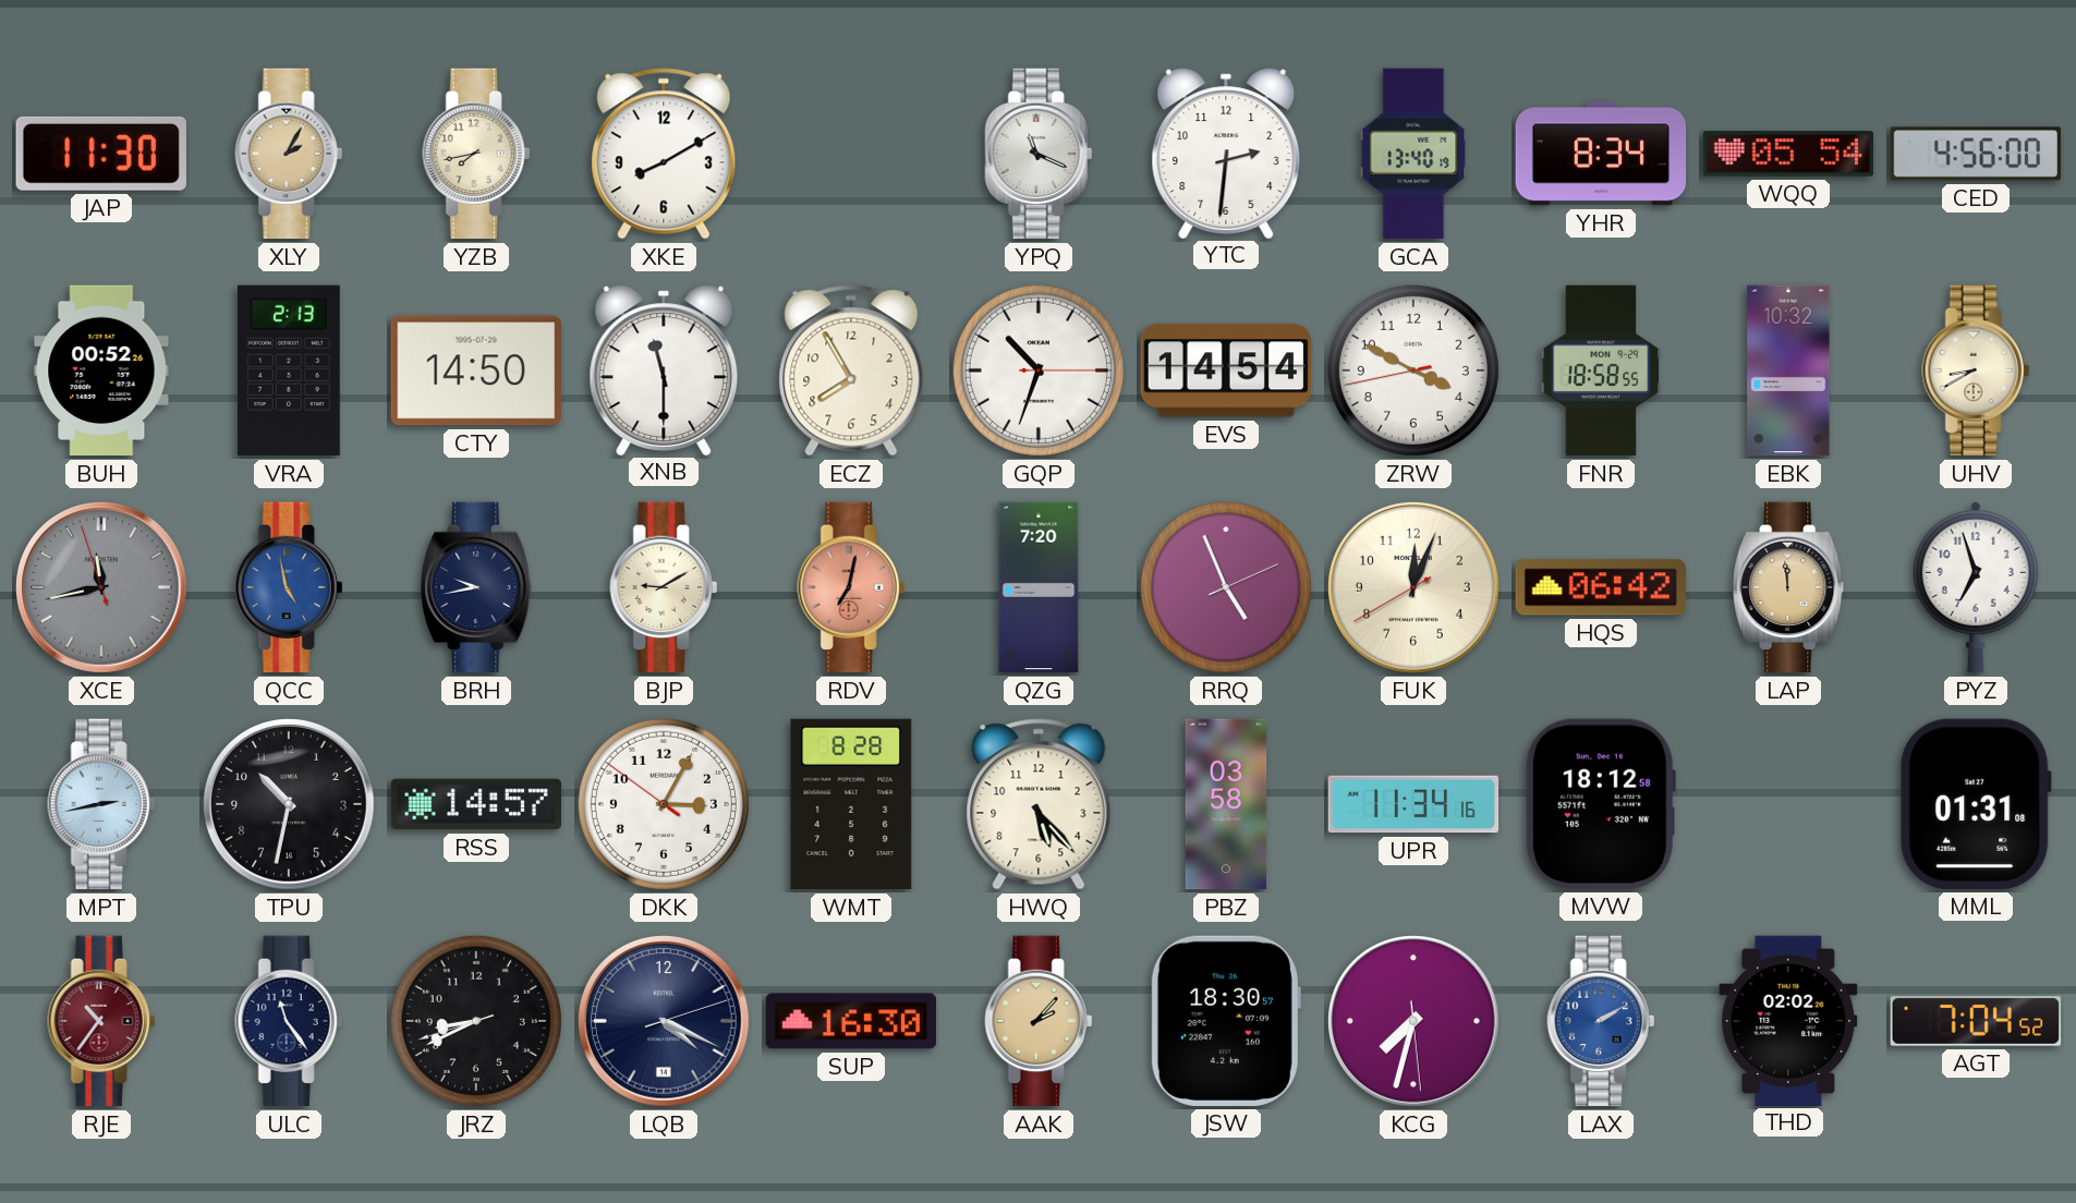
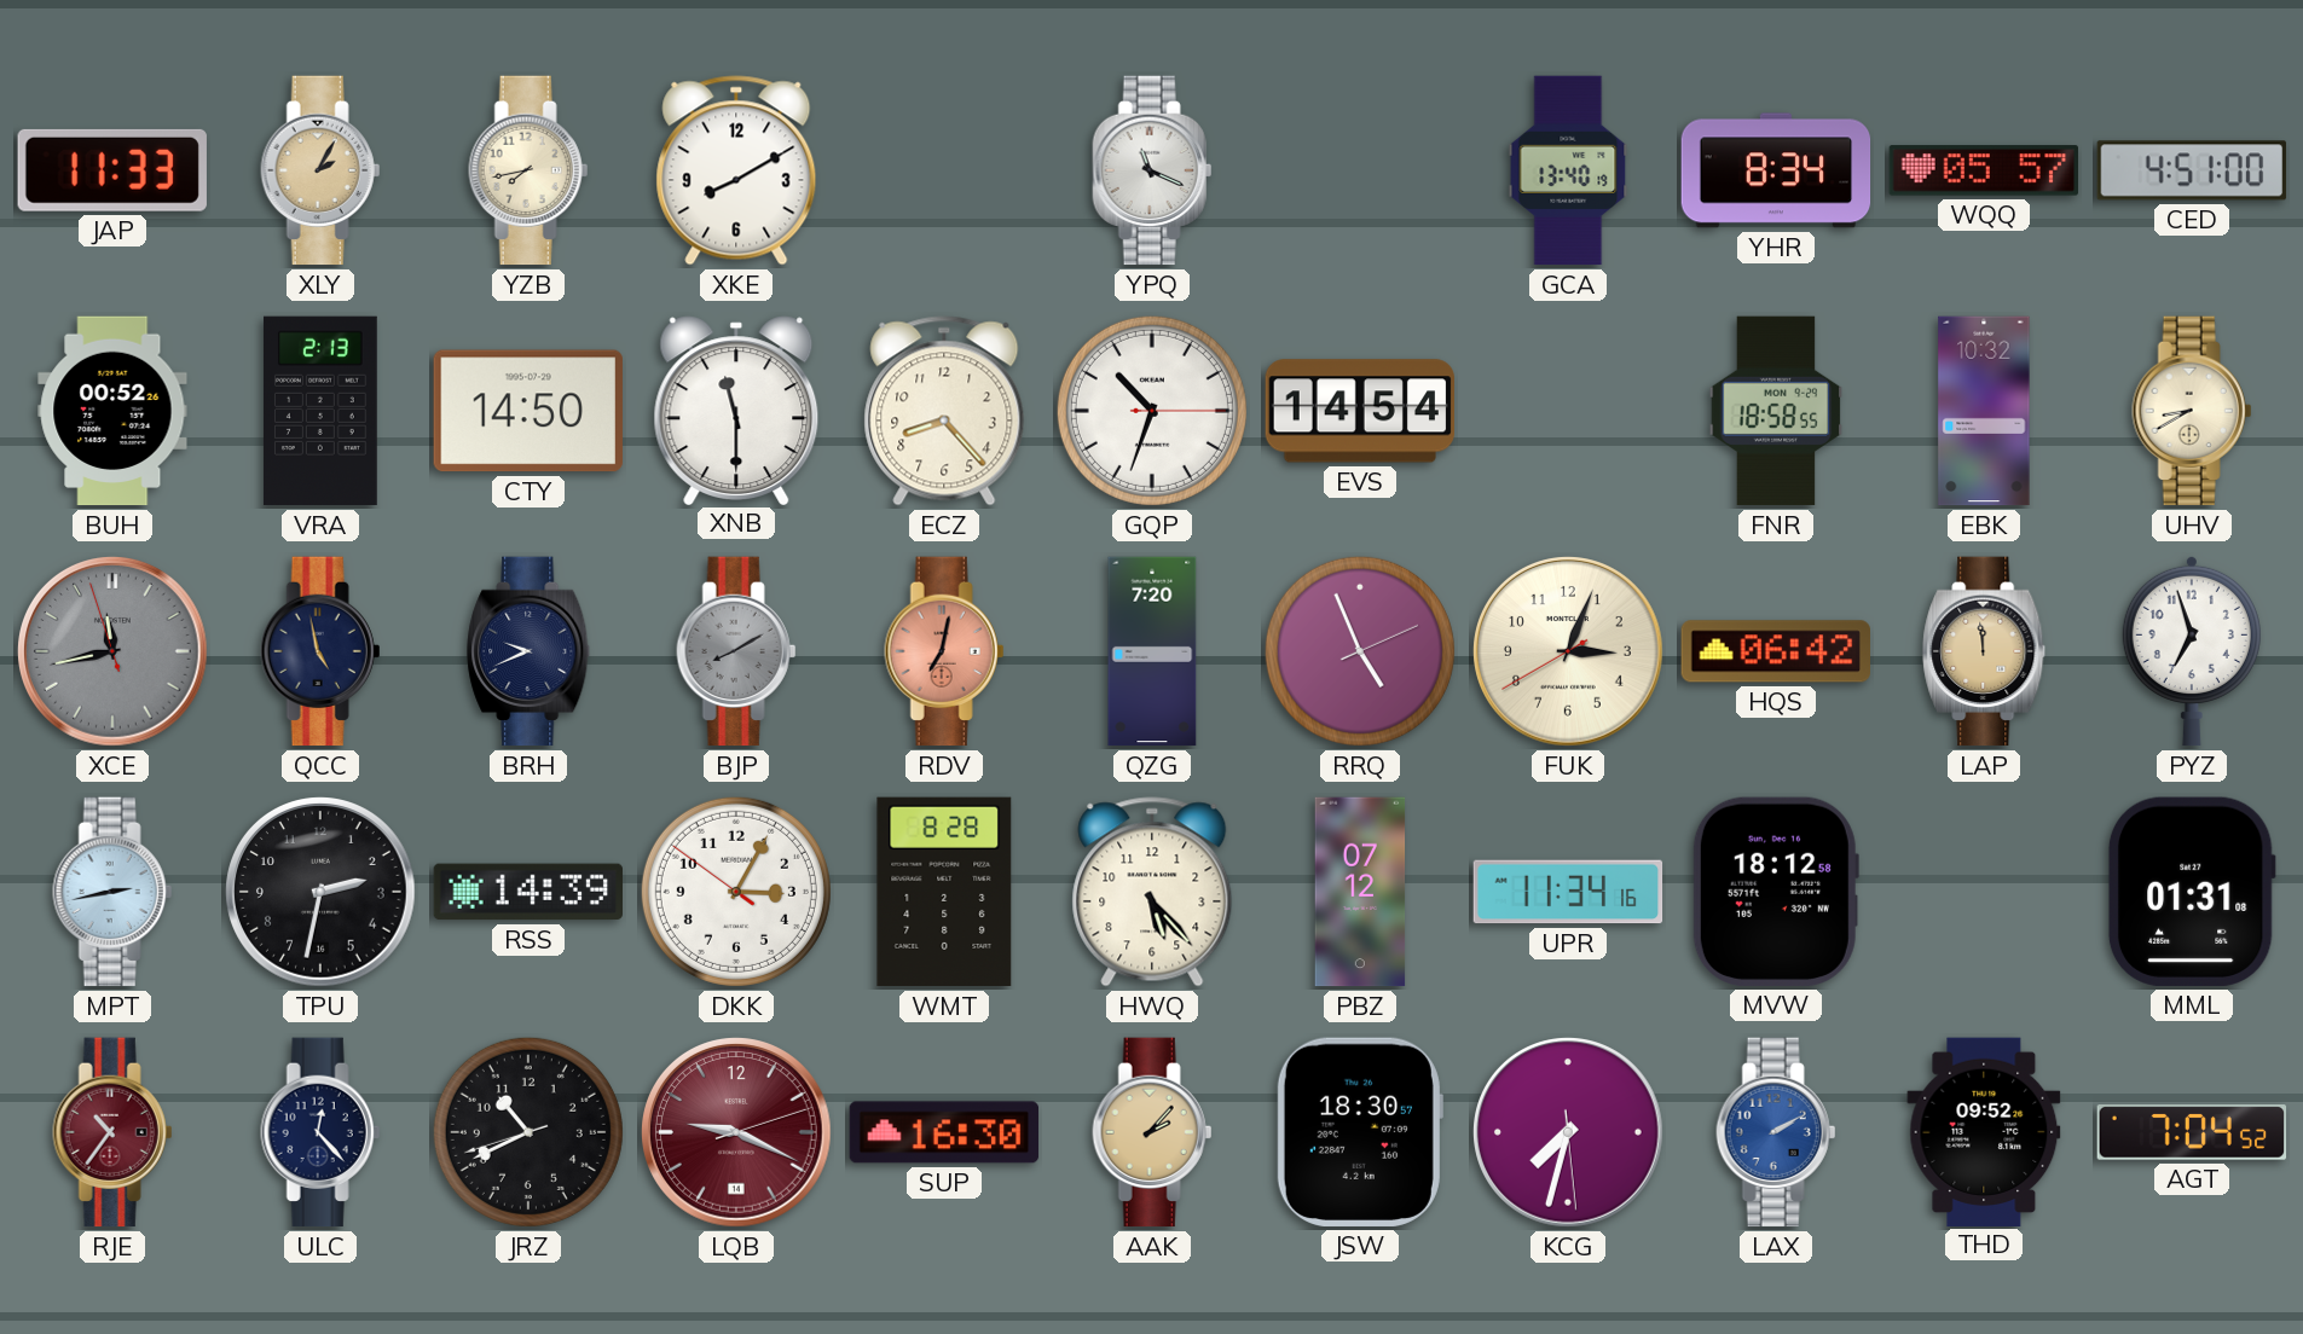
JAP: 11:30 -> 11:33
YTC: 2:31 -> none
WQQ: 05:54 -> 05:57
CED: 4:56 -> 4:51
ECZ: 7:55 -> 8:23
ZRW: 3:49 -> none
QCC dial: blue -> navy
BRH: 9:43 -> 9:41
BJP: 9:10 -> 8:10
BJP dial: cream -> grey
FUK: 12:03 -> 3:03
TPU: 10:32 -> 2:32
RSS: 14:57 -> 14:39
PBZ: 03:58 -> 07:12
ULC: 11:24 -> 12:23
JRZ: 8:40 -> 10:40
LQB: 4:19 -> 9:19
LQB dial: navy -> burgundy
THD: 02:02 -> 09:52
